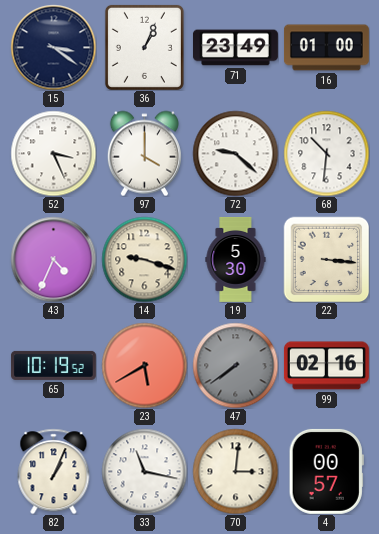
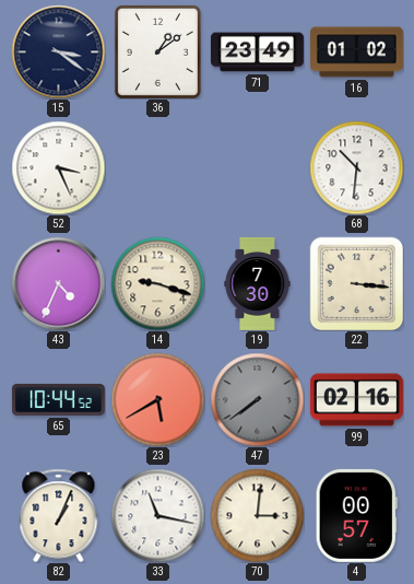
36: 1:04 -> 1:09
16: 01:00 -> 01:02
97: 4:00 -> none
72: 9:22 -> none
19: 5:30 -> 7:30
65: 10:19 -> 10:44
